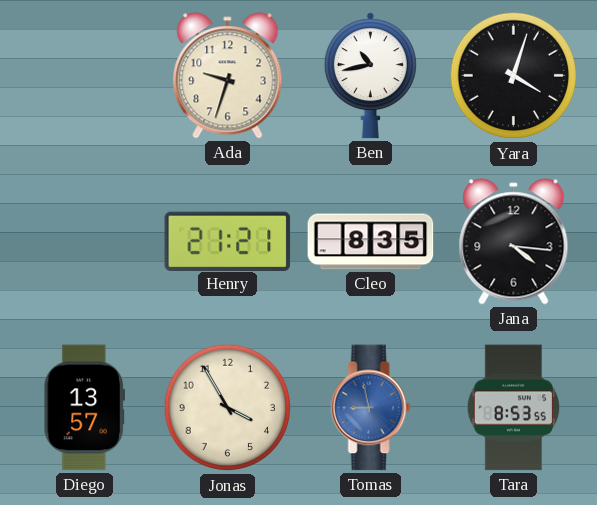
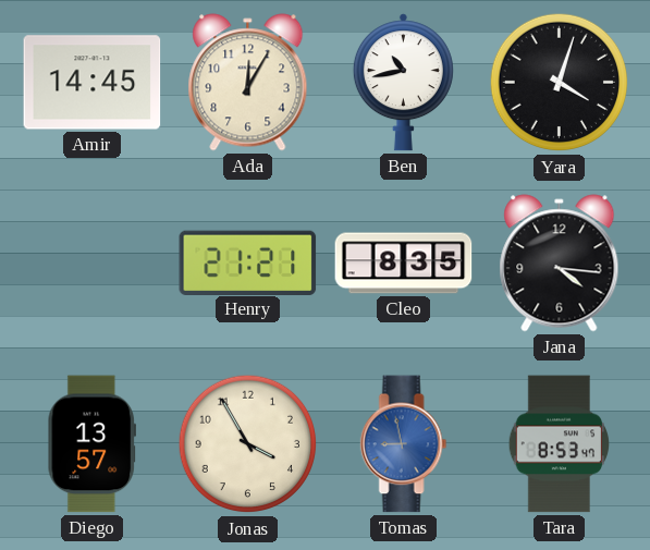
Amir: none -> 14:45
Ada: 9:33 -> 12:05
Tara: 8:53:55 -> 8:53:47
